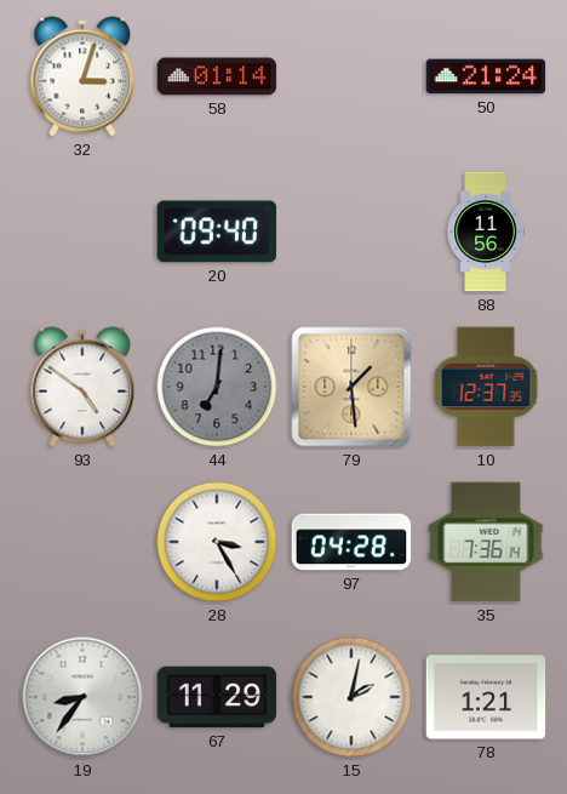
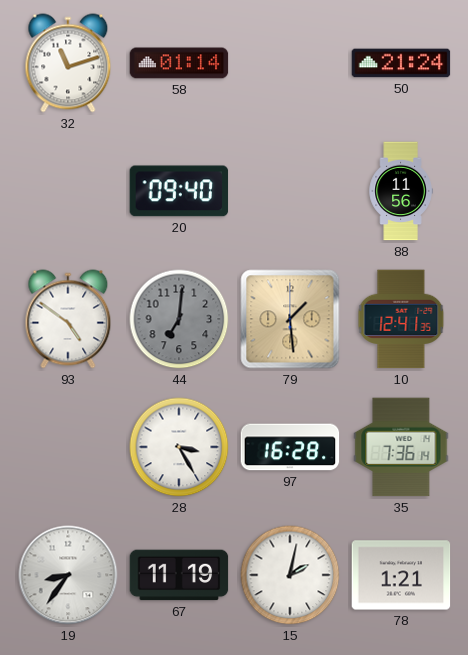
32: 3:03 -> 11:12
10: 12:37 -> 12:41
97: 04:28 -> 16:28
67: 11:29 -> 11:19
